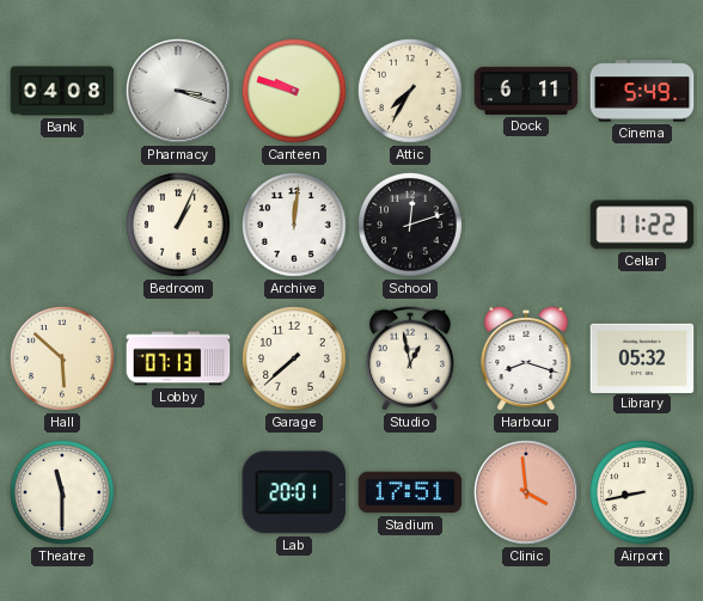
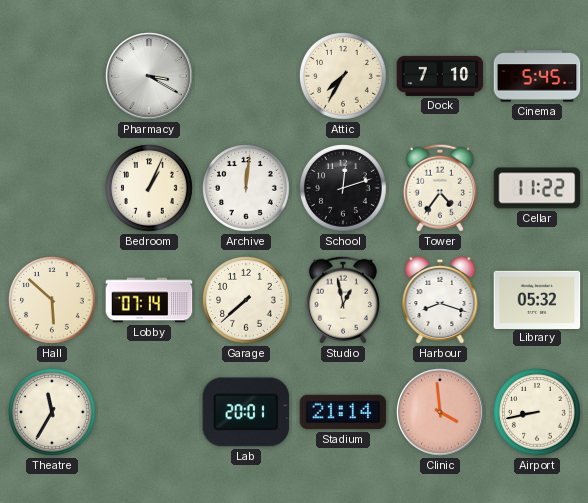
Bank: 04:08 -> none
Pharmacy: 3:18 -> 3:20
Canteen: 9:48 -> none
Dock: 6:11 -> 7:10
Cinema: 5:49 -> 5:45
Tower: none -> 4:36
Lobby: 07:13 -> 07:14
Theatre: 11:30 -> 11:35
Stadium: 17:51 -> 21:14
